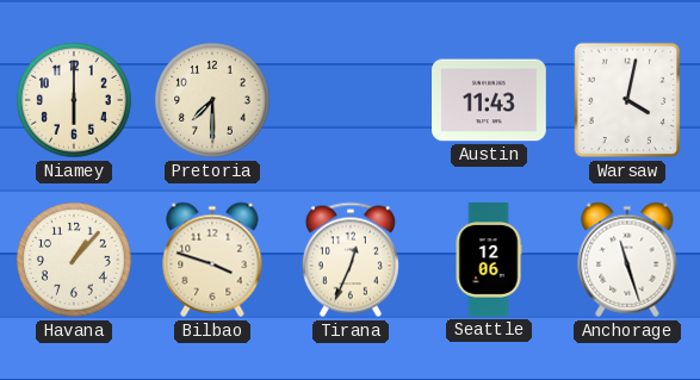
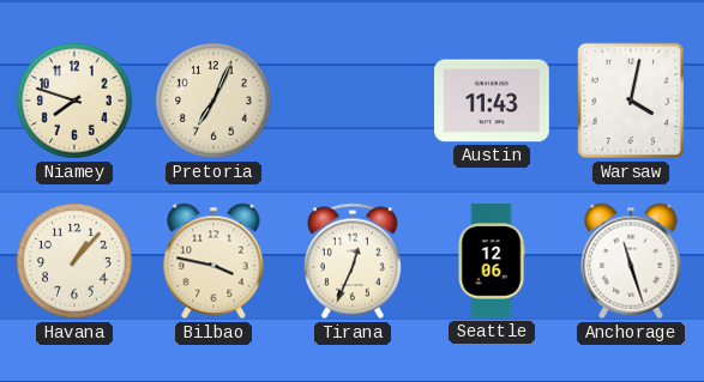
Niamey: 6:00 -> 7:48
Pretoria: 7:30 -> 7:04
Bilbao: 3:48 -> 3:47
